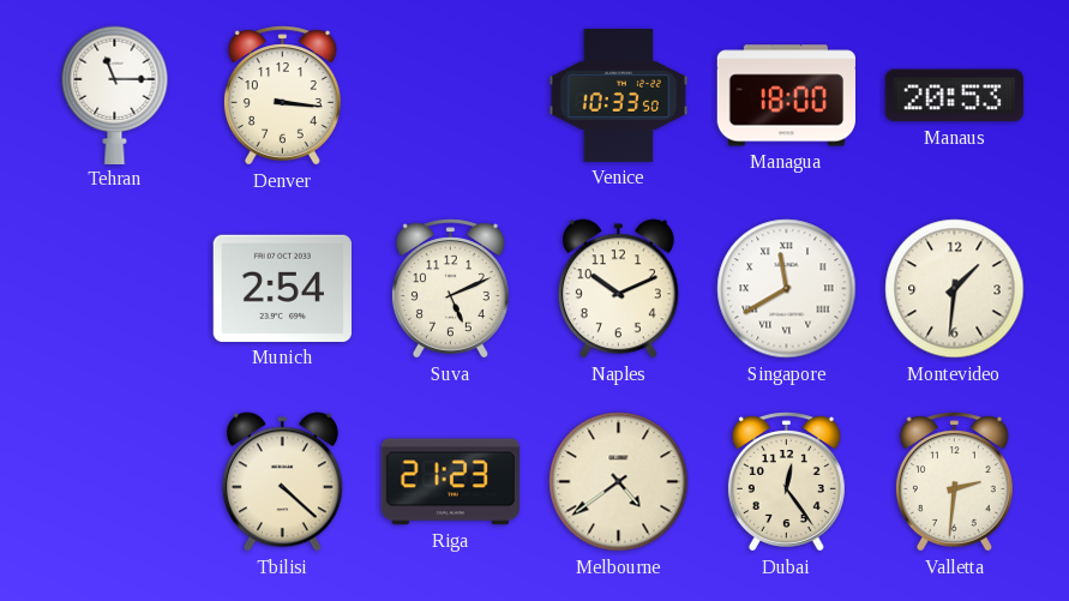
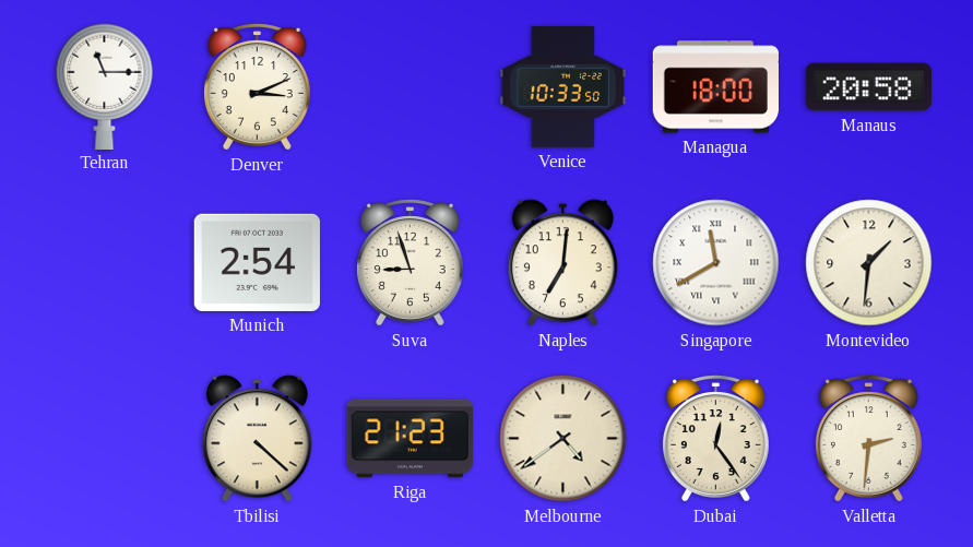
Denver: 3:16 -> 3:11
Manaus: 20:53 -> 20:58
Suva: 5:11 -> 8:57
Naples: 10:11 -> 7:01
